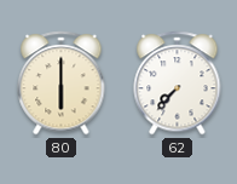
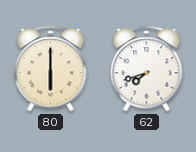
62: 7:37 -> 7:42
